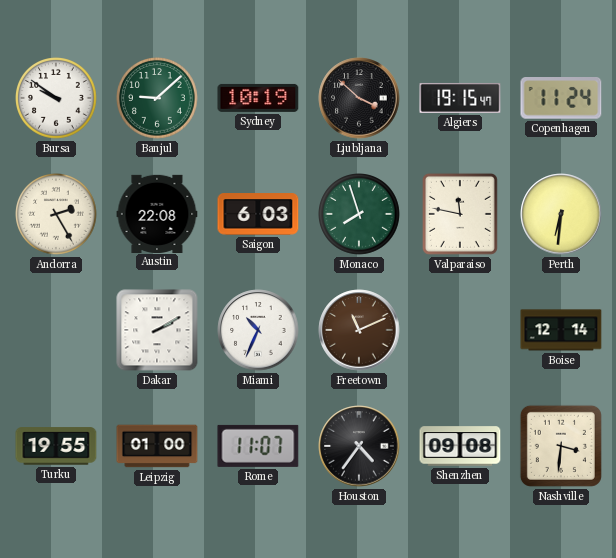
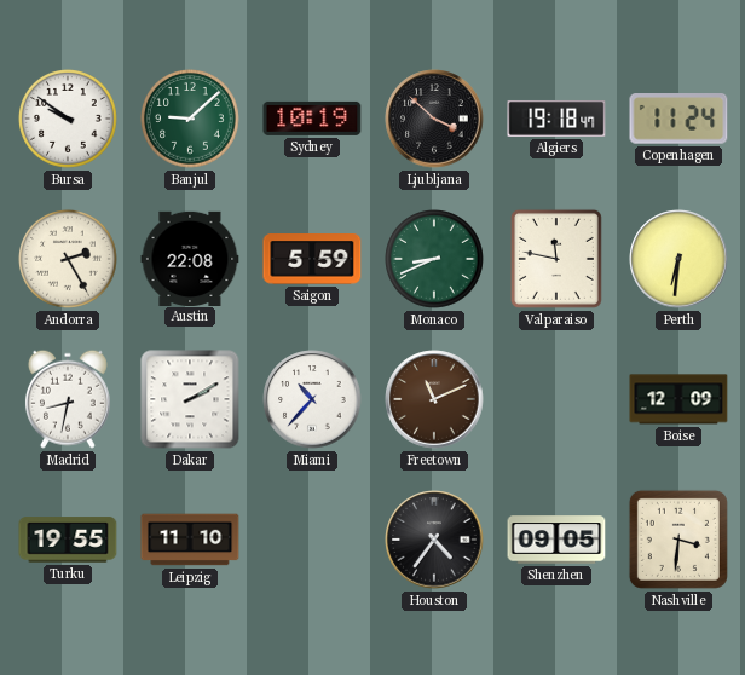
Algiers: 19:15 -> 19:18
Saigon: 6:03 -> 5:59
Monaco: 7:57 -> 8:41
Madrid: none -> 8:32
Miami: 10:34 -> 10:37
Boise: 12:14 -> 12:09
Leipzig: 01:00 -> 11:10
Rome: 11:07 -> none
Shenzhen: 09:08 -> 09:05
